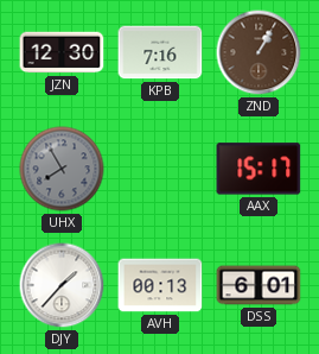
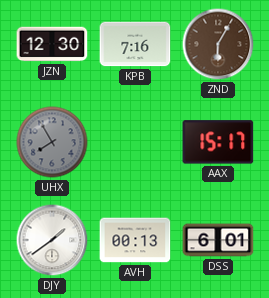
ZND: 1:05 -> 6:05
DJY: 1:37 -> 1:39
